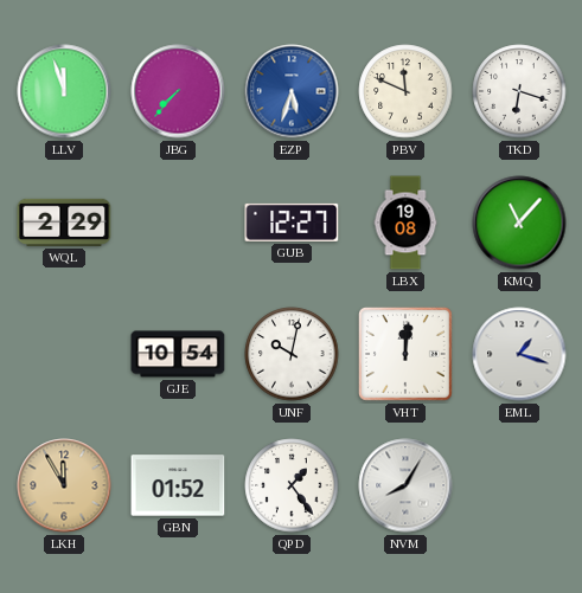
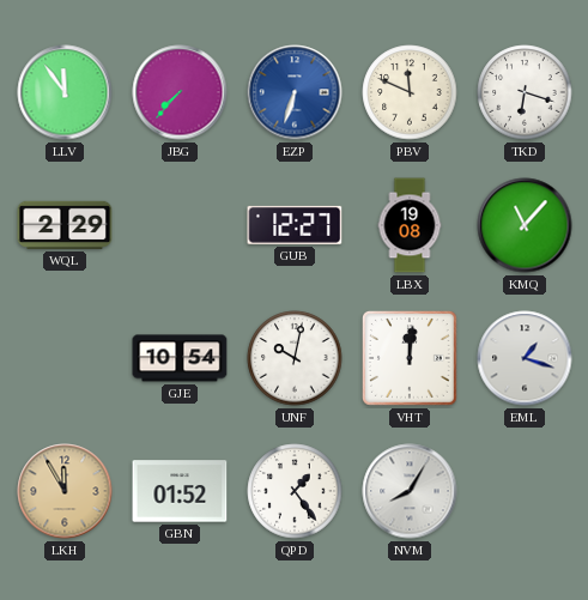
LLV: 11:57 -> 11:54
EZP: 5:33 -> 6:33
